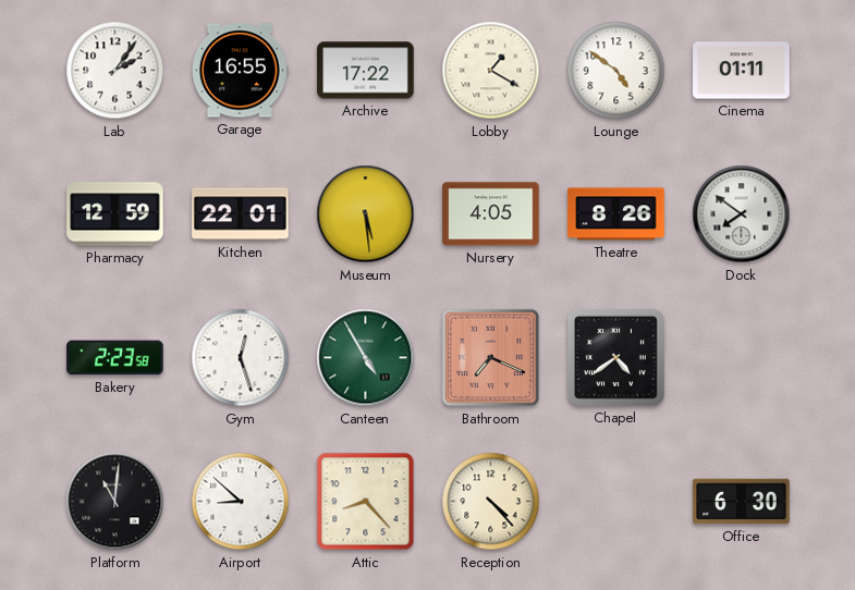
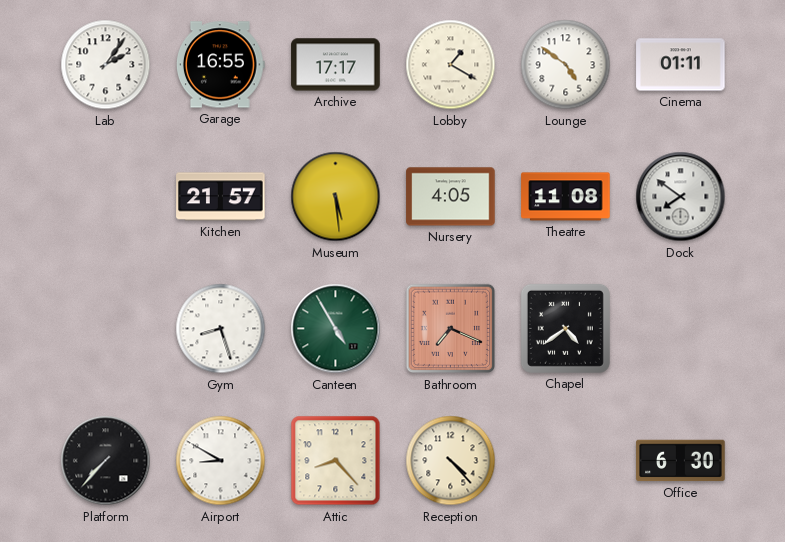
Archive: 17:22 -> 17:17
Pharmacy: 12:59 -> none
Kitchen: 22:01 -> 21:57
Theatre: 8:26 -> 11:08
Bakery: 2:23 -> none
Gym: 12:27 -> 8:27
Platform: 11:01 -> 7:37
Airport: 8:52 -> 8:50
